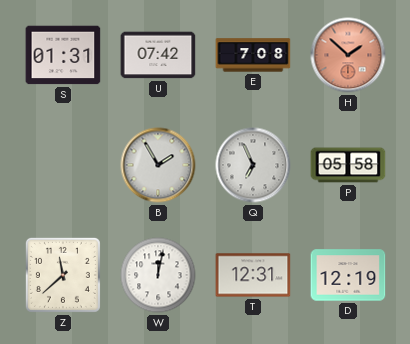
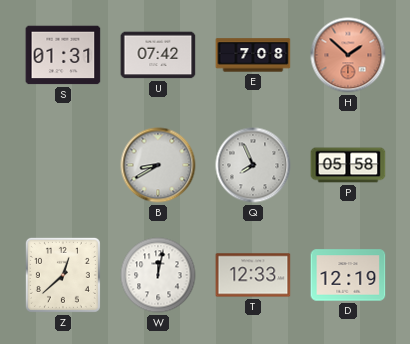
B: 1:55 -> 8:40
Q: 6:56 -> 7:56
Z: 11:38 -> 12:38
T: 12:31 -> 12:33
